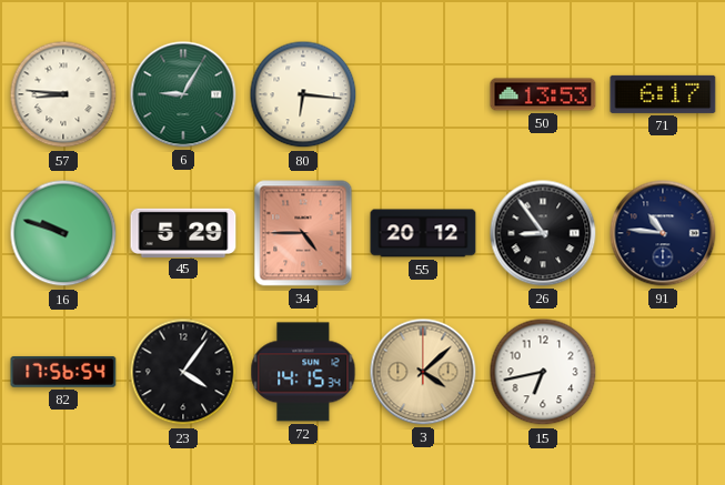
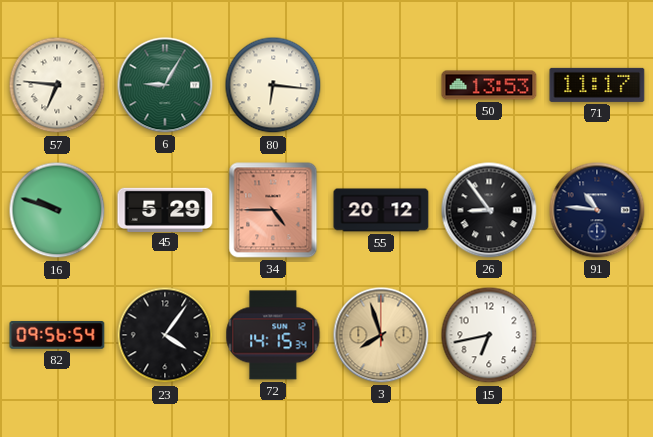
57: 8:46 -> 6:46
71: 6:17 -> 11:17
82: 17:56 -> 09:56
3: 4:08 -> 7:57
